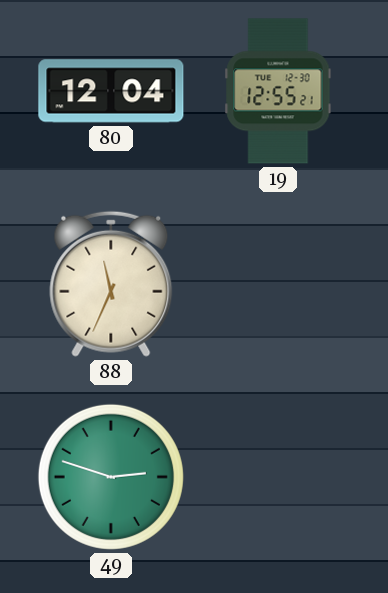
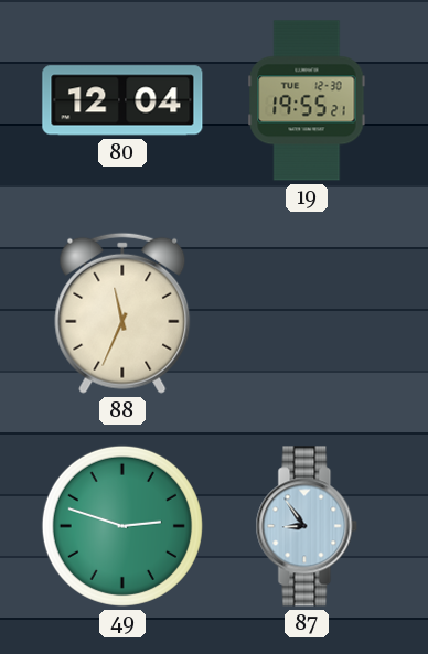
19: 12:55 -> 19:55
87: none -> 8:54
